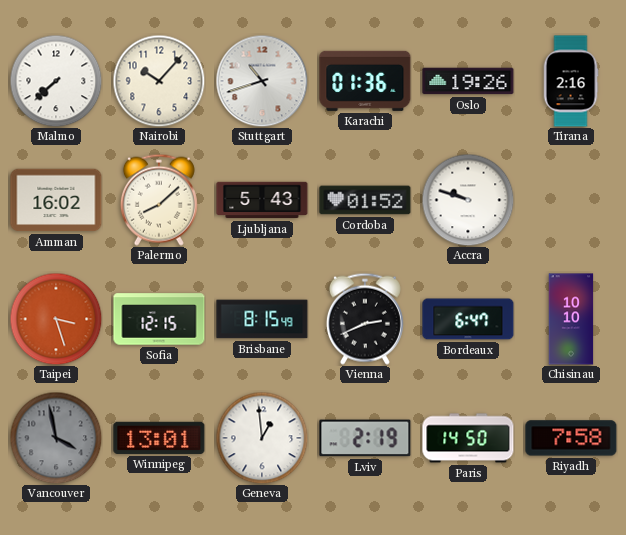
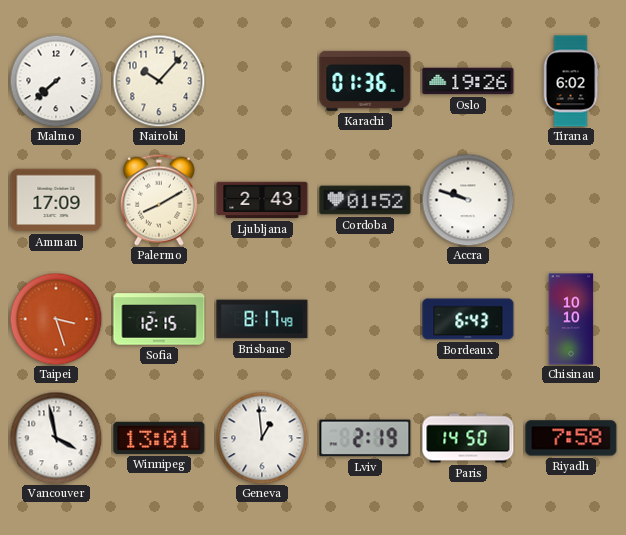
Stuttgart: 10:42 -> none
Tirana: 2:16 -> 6:02
Amman: 16:02 -> 17:09
Palermo: 8:08 -> 8:10
Ljubljana: 5:43 -> 2:43
Brisbane: 8:15 -> 8:17
Vienna: 2:41 -> none
Bordeaux: 6:47 -> 6:43
Vancouver dial: grey -> white
